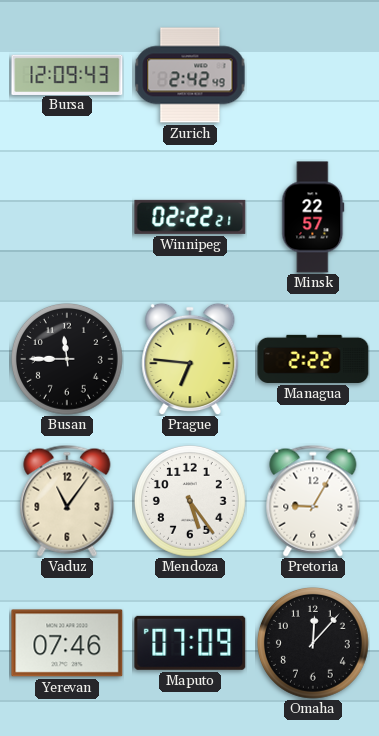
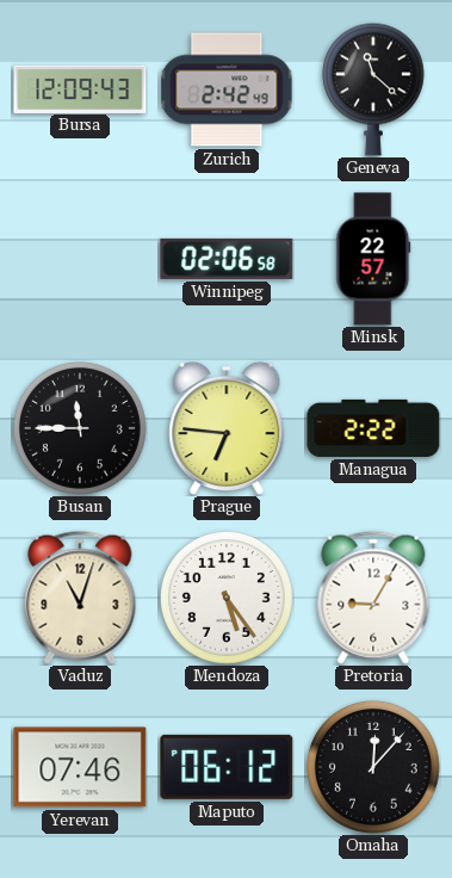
Geneva: none -> 11:22
Winnipeg: 02:22 -> 02:06
Vaduz: 11:06 -> 11:03
Maputo: 07:09 -> 06:12
